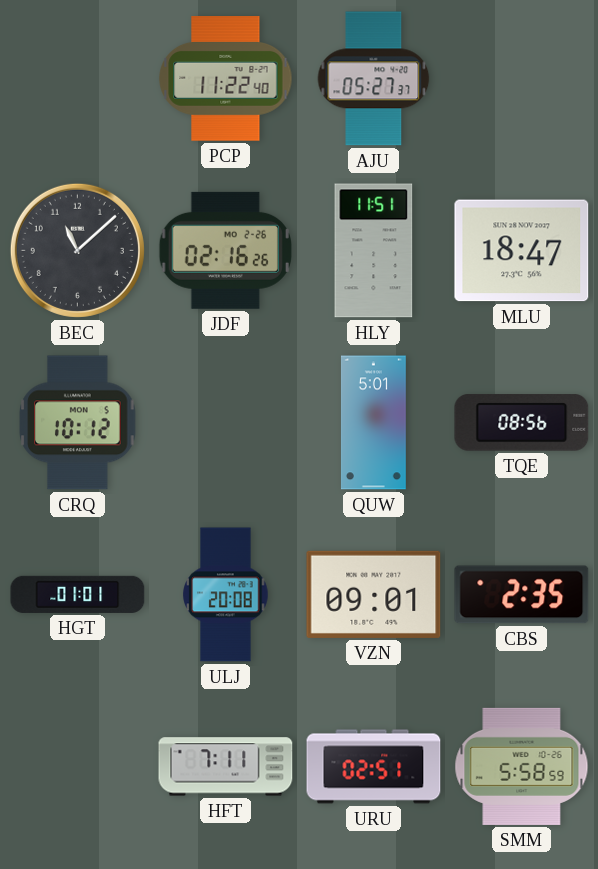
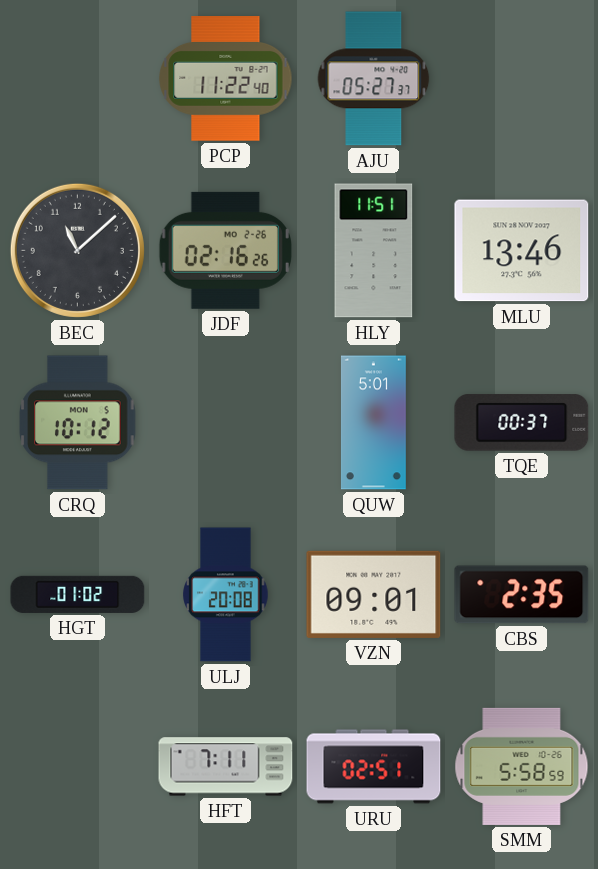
MLU: 18:47 -> 13:46
TQE: 08:56 -> 00:37
HGT: 01:01 -> 01:02
